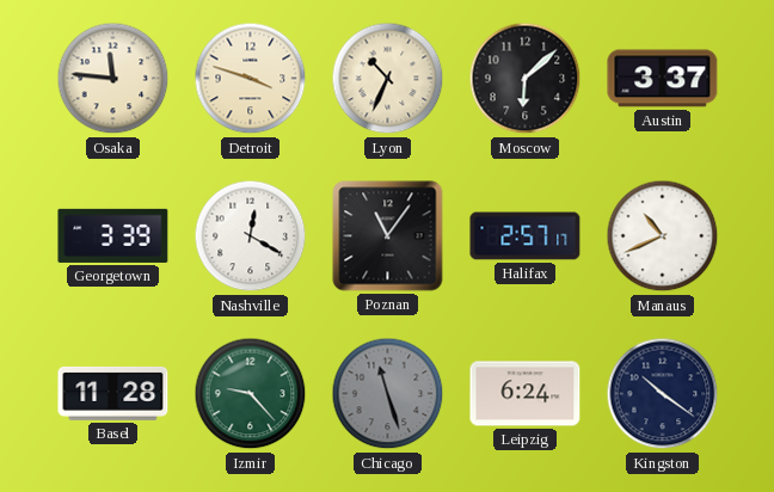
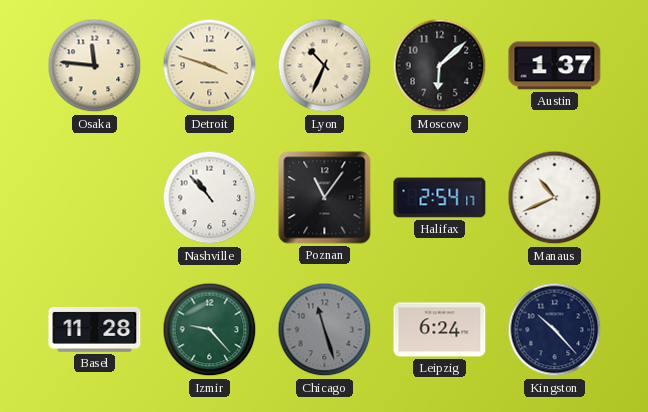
Austin: 3:37 -> 1:37
Georgetown: 3:39 -> none
Nashville: 12:20 -> 10:53
Halifax: 2:57 -> 2:54
Kingston: 10:21 -> 10:23
